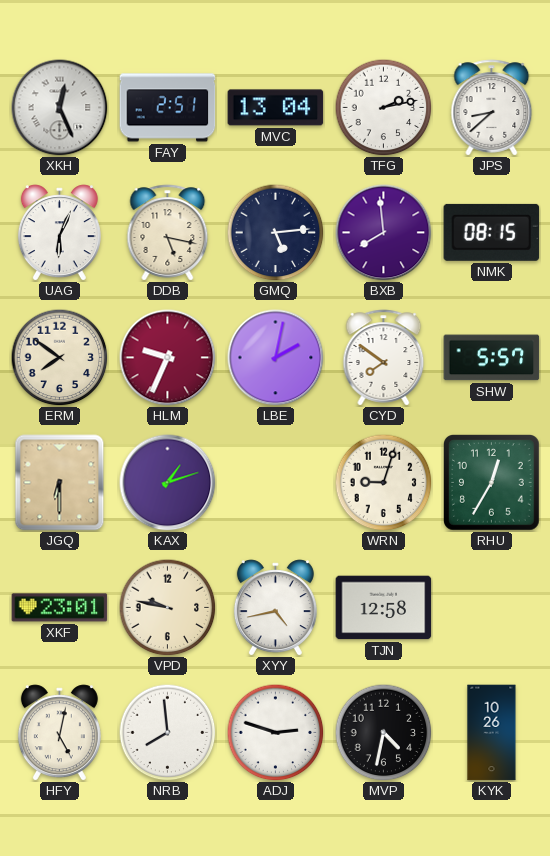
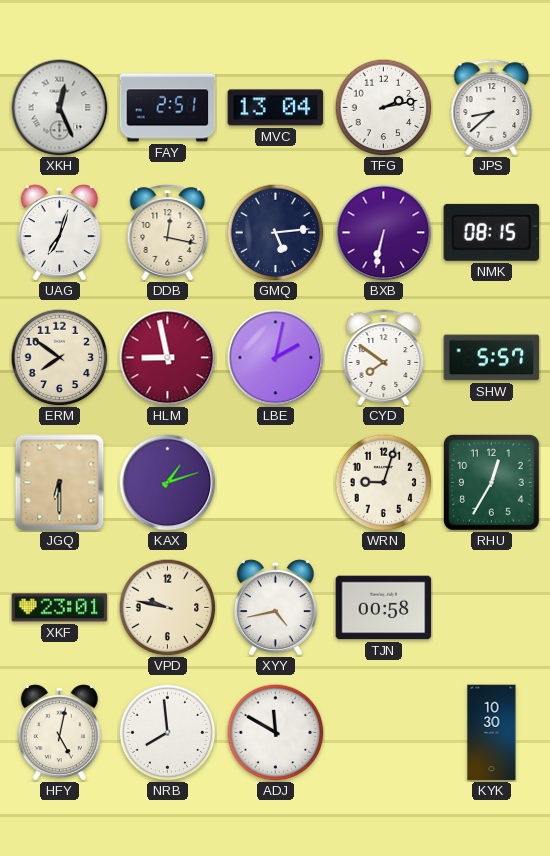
UAG: 6:04 -> 7:03
DDB: 5:17 -> 12:17
BXB: 7:59 -> 6:32
HLM: 9:34 -> 8:58
TJN: 12:58 -> 00:58
ADJ: 2:48 -> 11:50
MVP: 4:32 -> none
KYK: 10:26 -> 10:30
